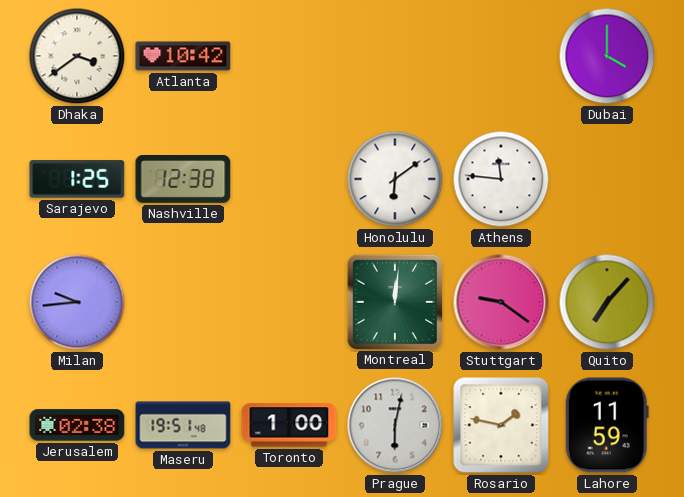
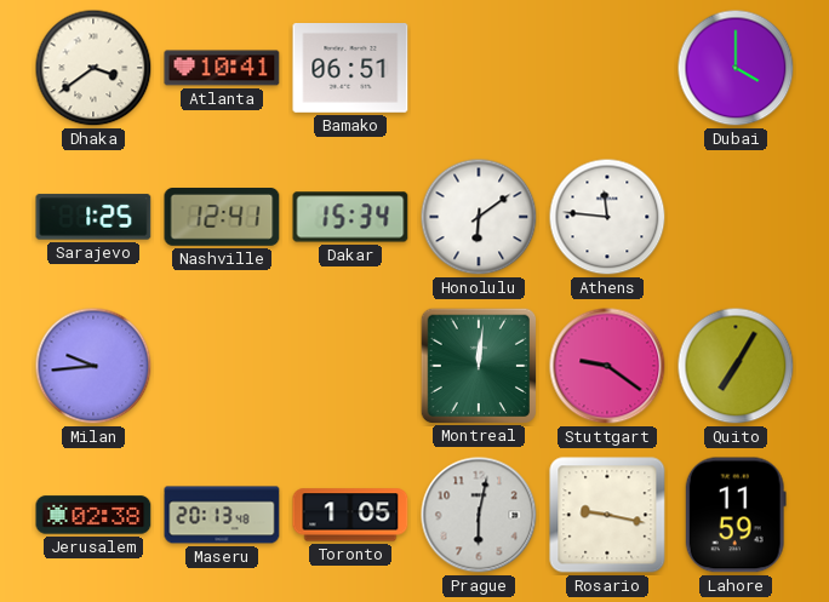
Atlanta: 10:42 -> 10:41
Bamako: none -> 06:51
Nashville: 12:38 -> 12:41
Dakar: none -> 15:34
Quito: 7:07 -> 7:05
Maseru: 19:51 -> 20:13
Toronto: 1:00 -> 1:05
Rosario: 1:47 -> 9:17
